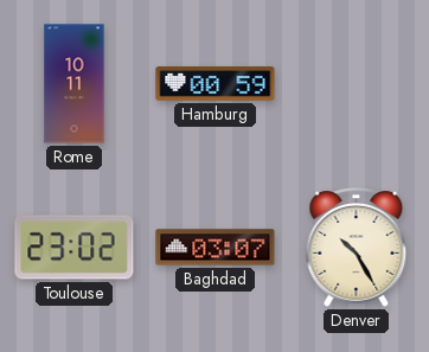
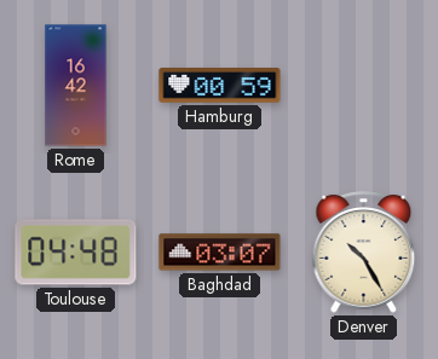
Rome: 10:11 -> 16:42
Toulouse: 23:02 -> 04:48
